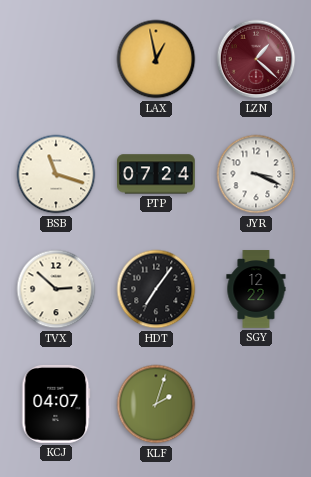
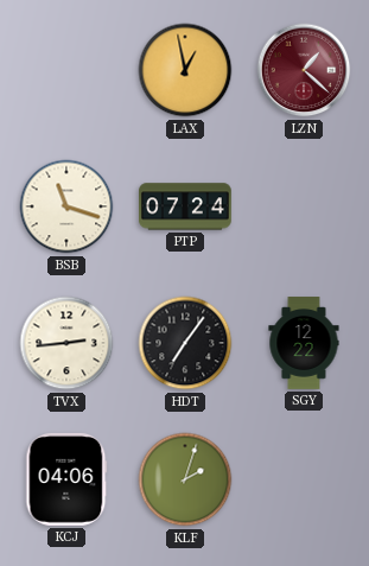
JYR: 3:19 -> none
TVX: 2:52 -> 2:44
KCJ: 04:07 -> 04:06
